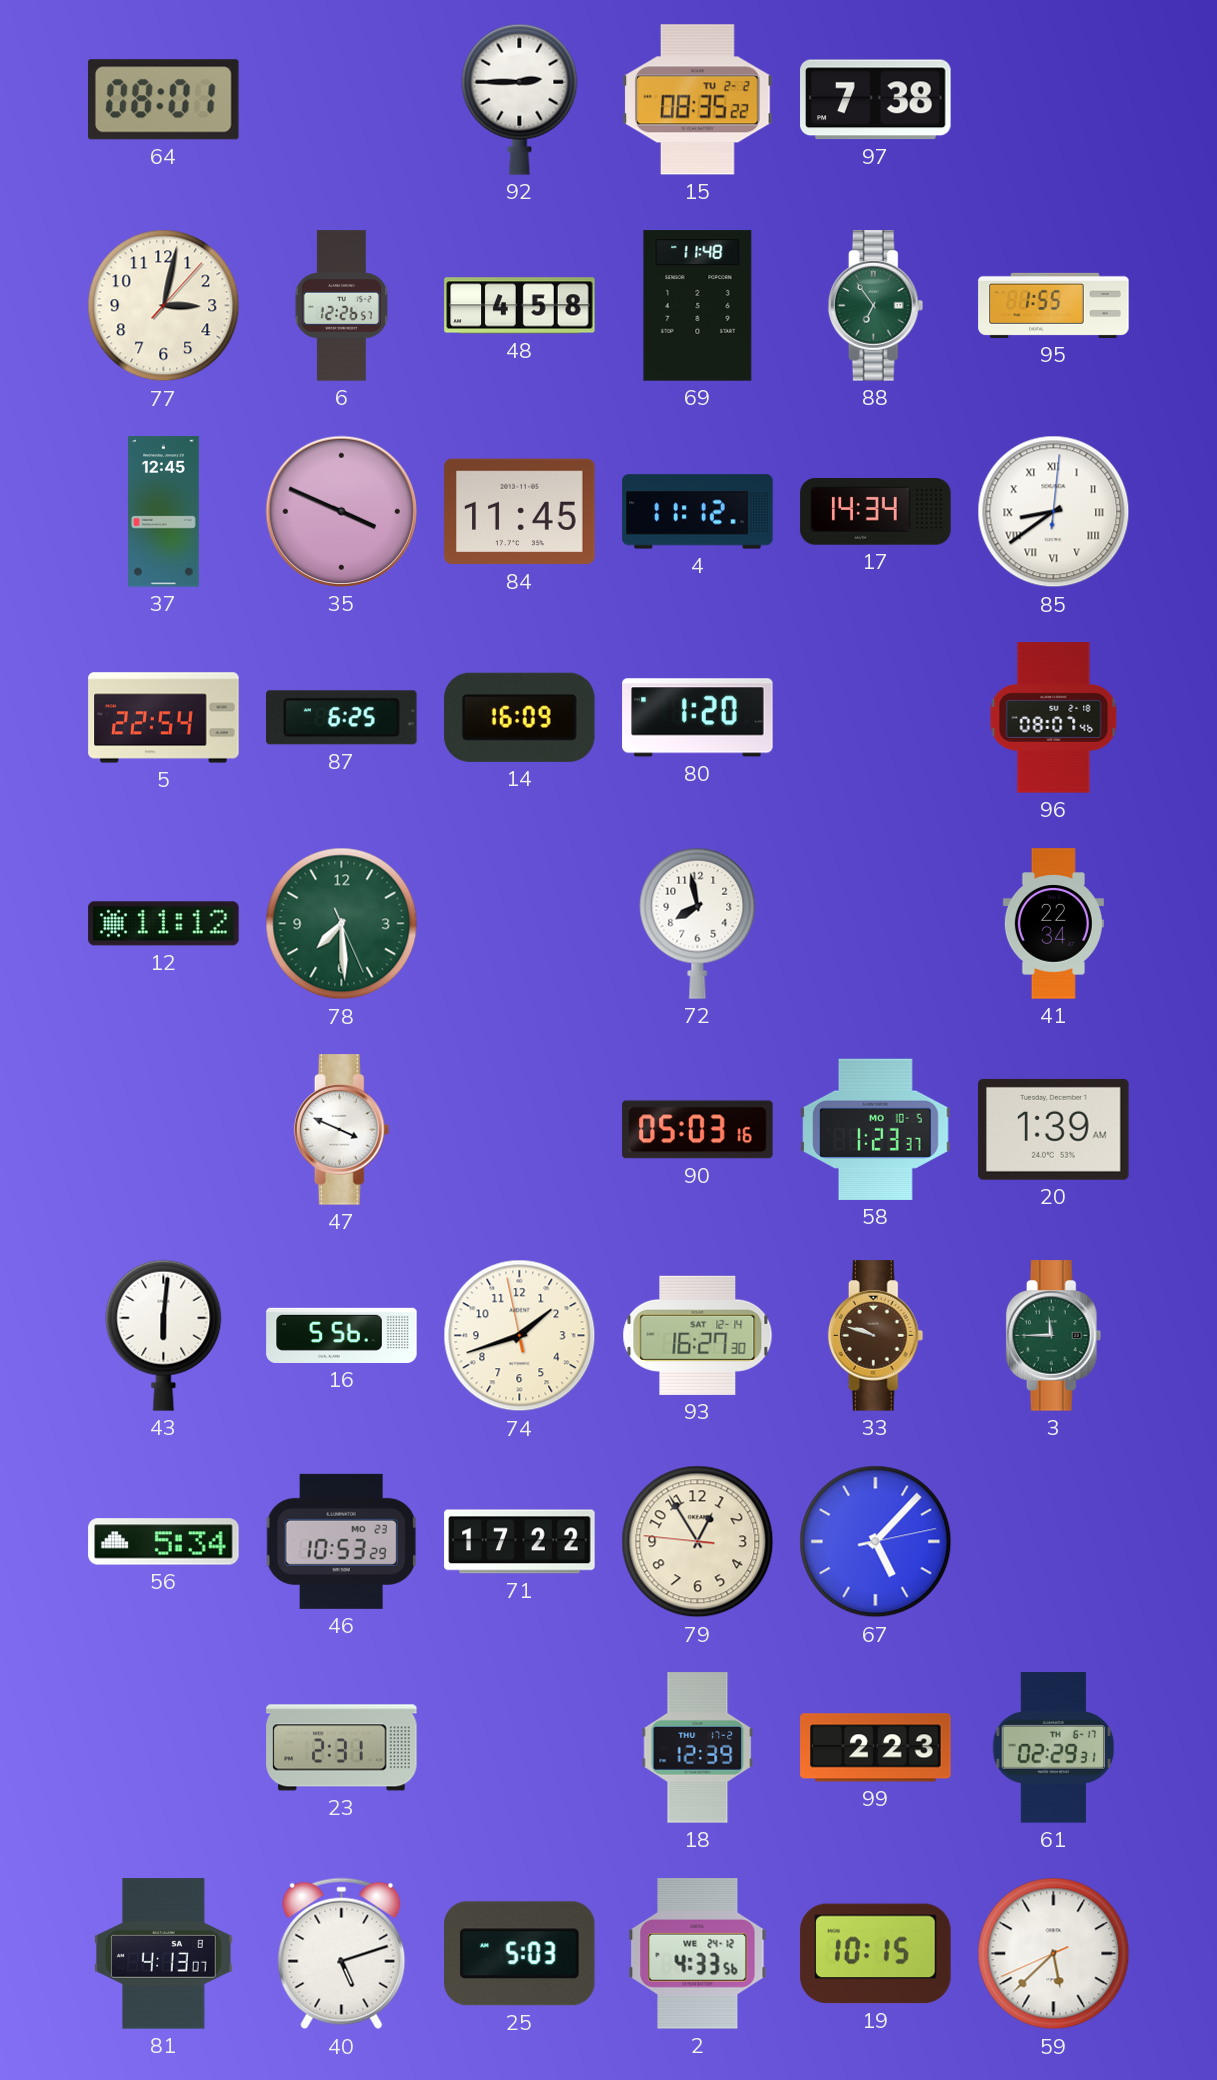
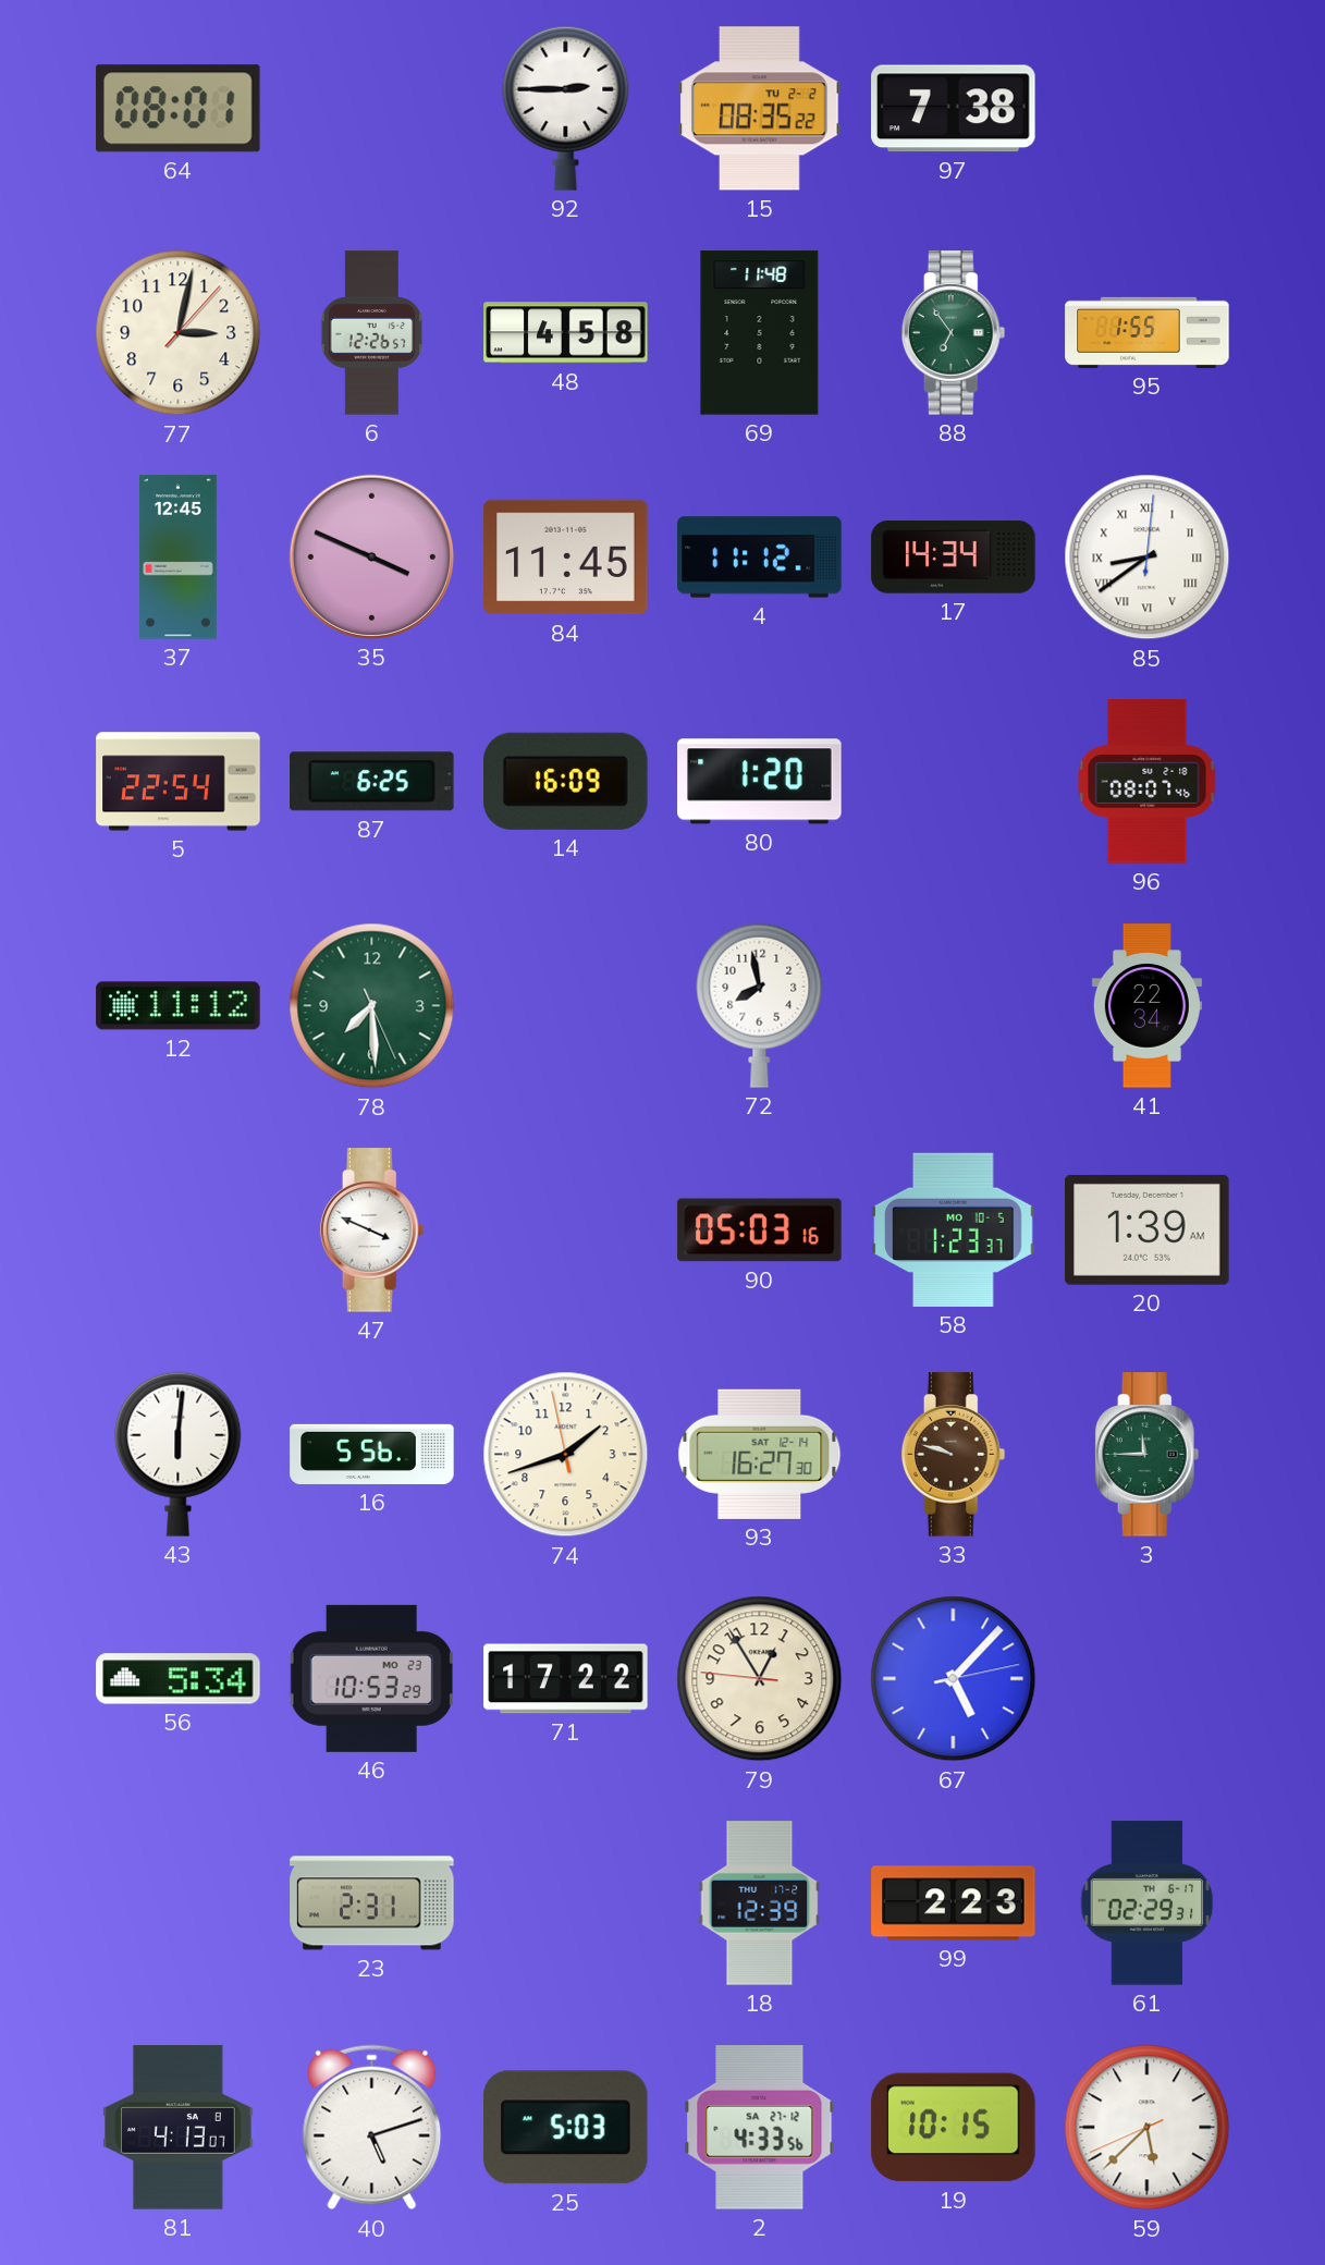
2 date: WE 24-12 -> SA 27-12
